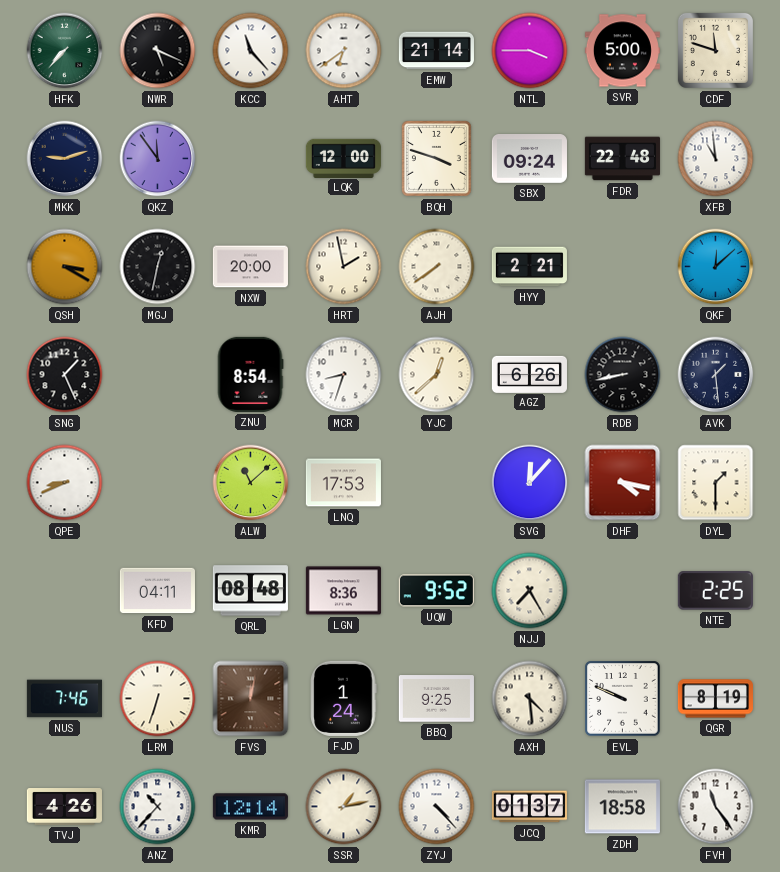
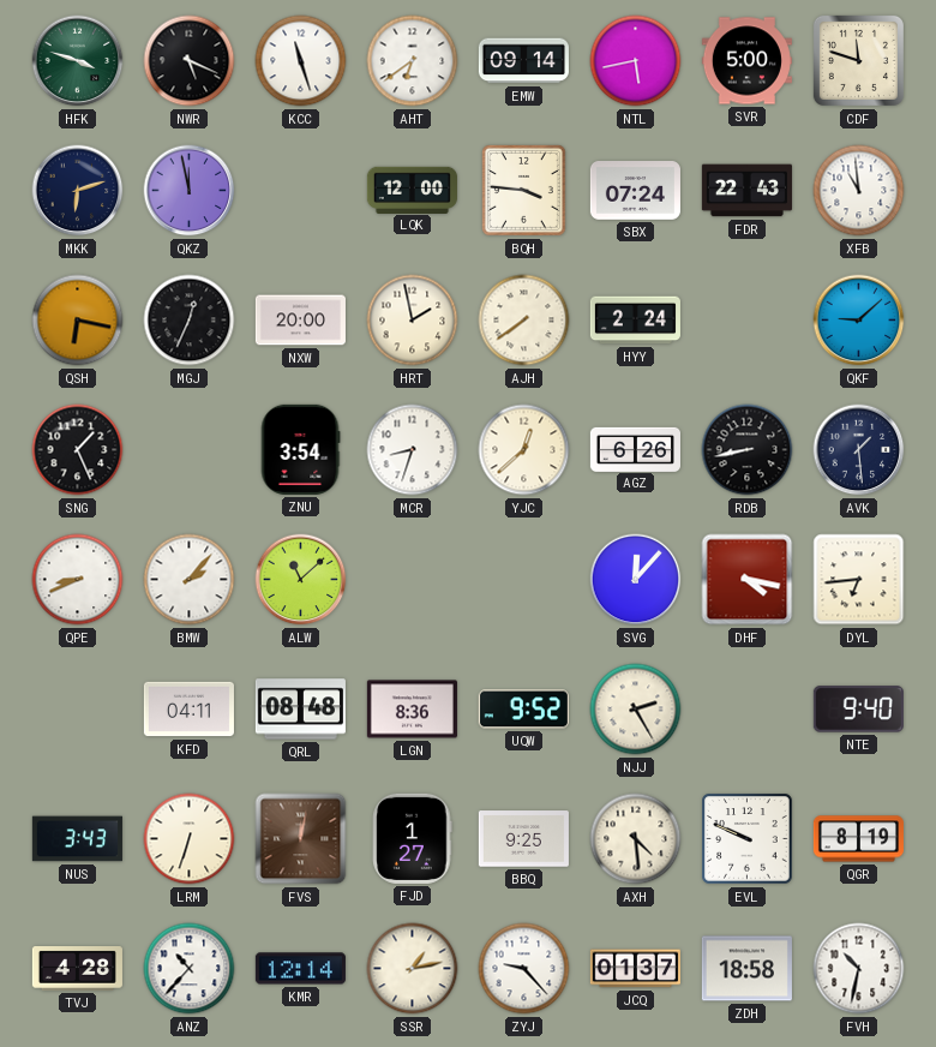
HFK: 7:37 -> 3:48
KCC: 11:23 -> 11:27
EMW: 21:14 -> 09:14
NTL: 3:45 -> 5:43
MKK: 9:12 -> 6:12
QKZ: 11:54 -> 11:58
BQH: 3:48 -> 3:46
SBX: 09:24 -> 07:24
FDR: 22:48 -> 22:43
QSH: 3:20 -> 6:17
MGJ: 12:32 -> 12:34
HYY: 2:21 -> 2:24
QKF: 12:08 -> 9:08
ZNU: 8:54 -> 3:54
BMW: none -> 2:07
LNQ: 17:53 -> none
DYL: 1:30 -> 6:44
NJJ: 7:25 -> 2:25
NTE: 2:25 -> 9:40
NUS: 7:46 -> 3:43
FJD: 1:24 -> 1:27
TVJ: 4:26 -> 4:28
ZYJ: 4:23 -> 9:23
FVH: 11:24 -> 10:32
